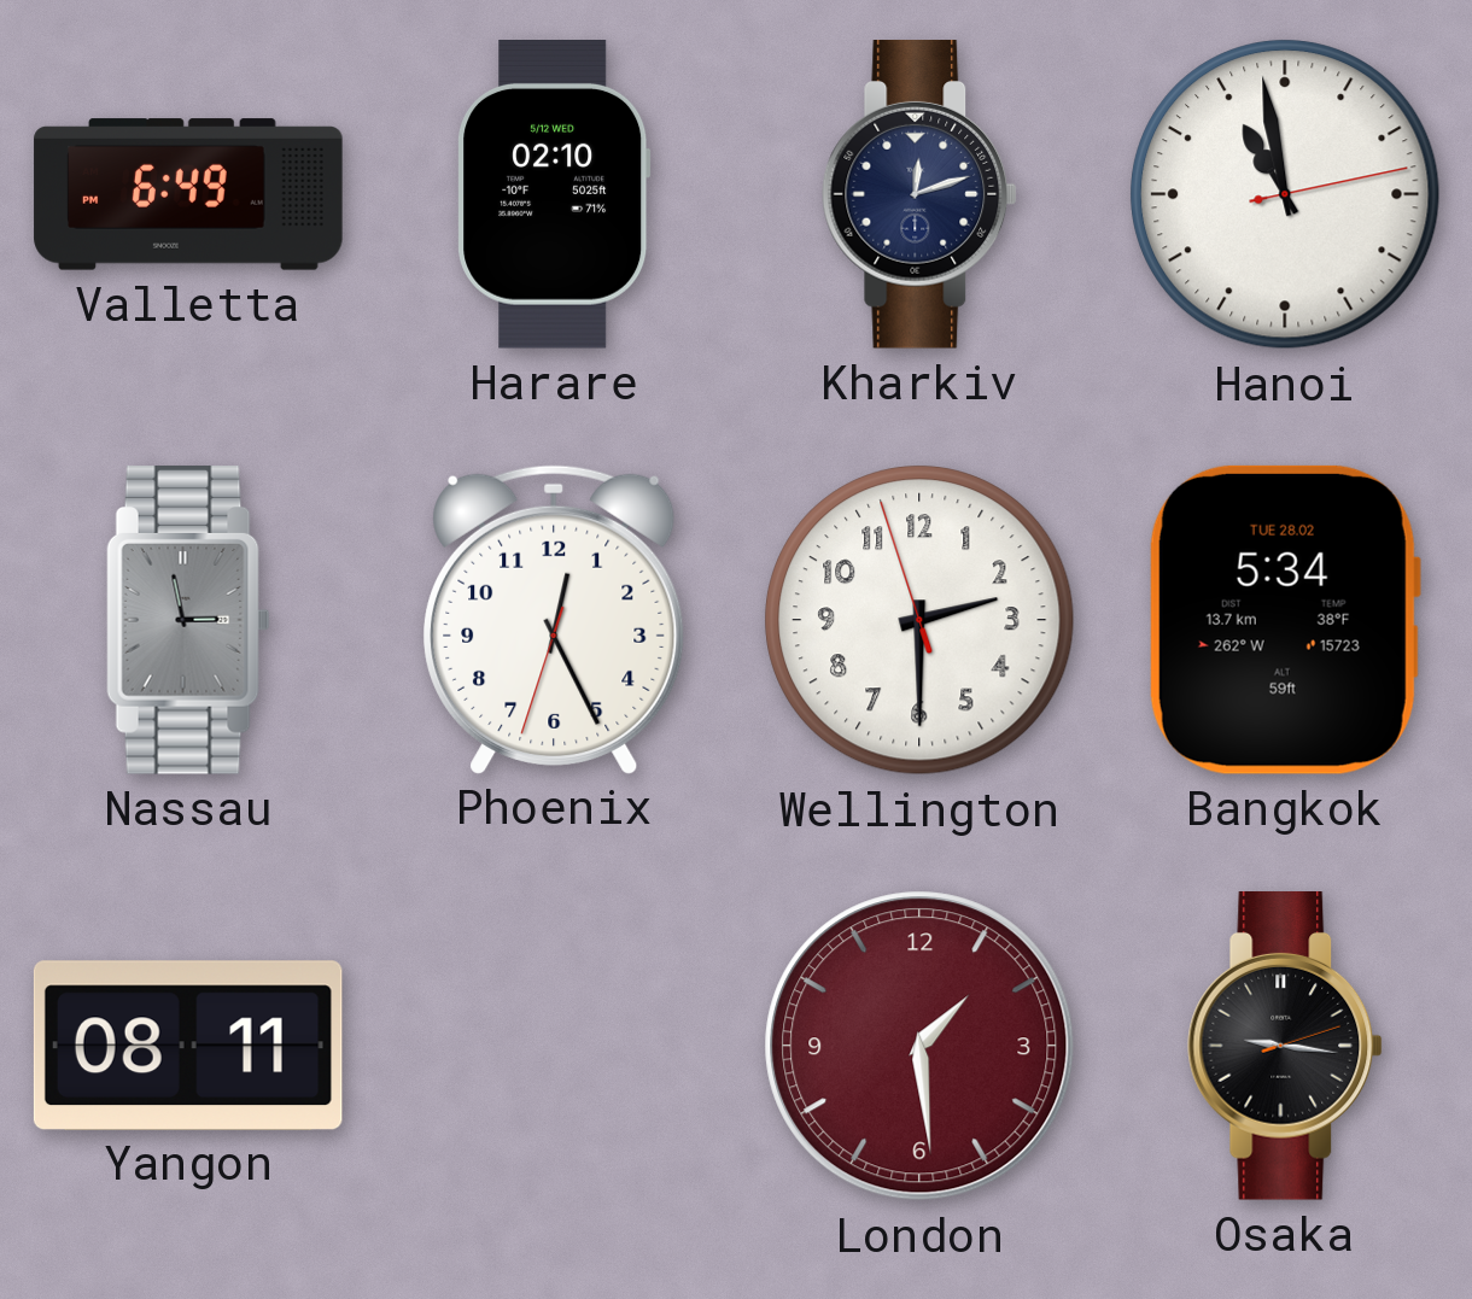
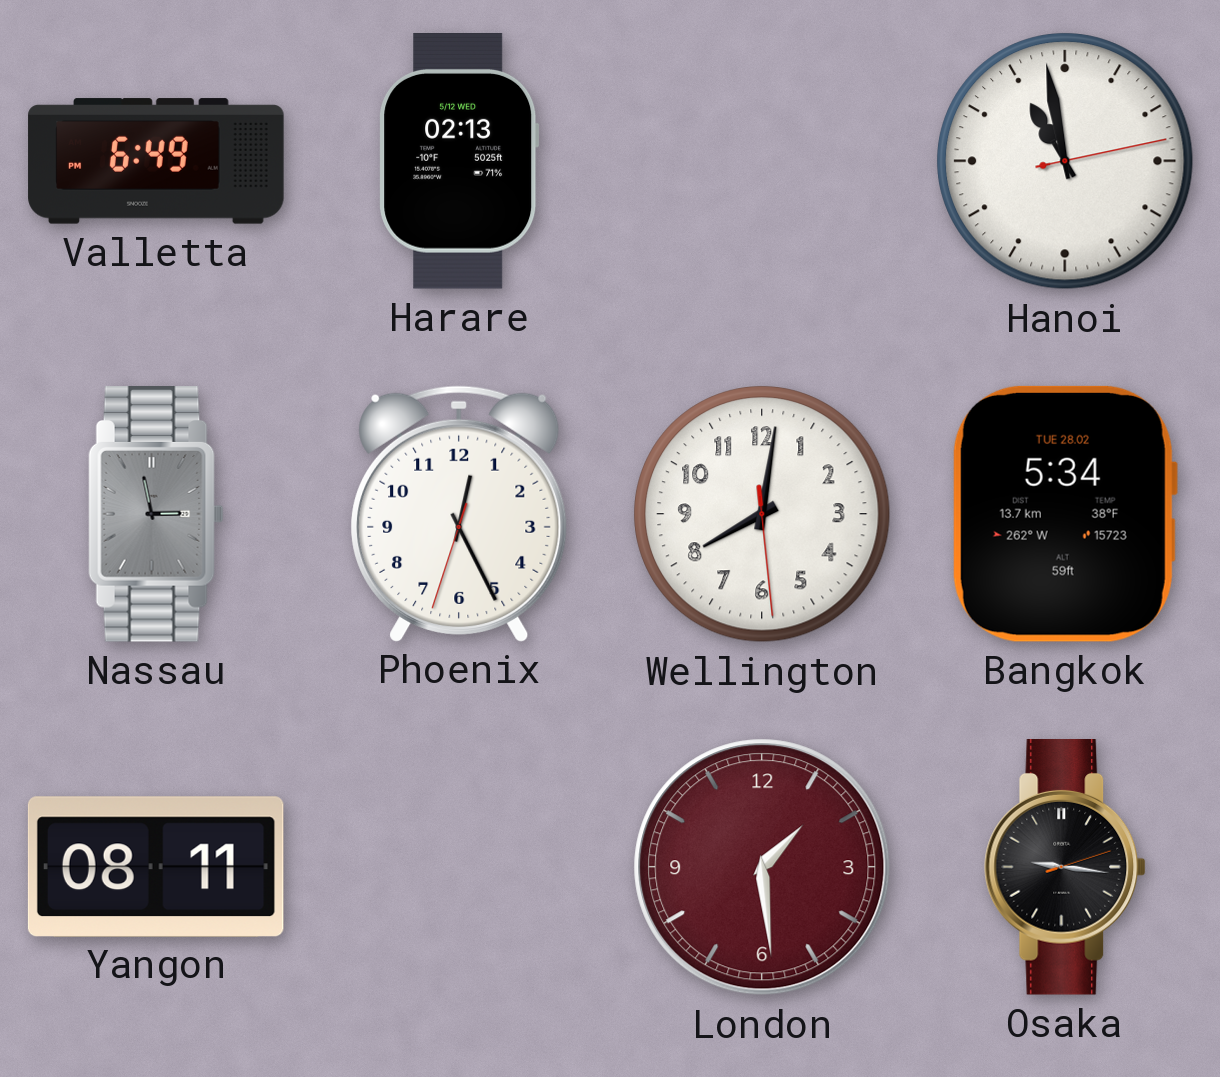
Harare: 02:10 -> 02:13
Kharkiv: 12:12 -> none
Wellington: 2:29 -> 8:01
